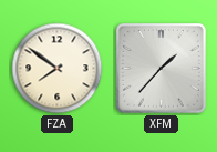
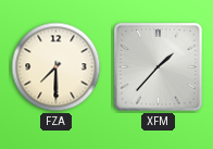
FZA: 7:51 -> 7:30
